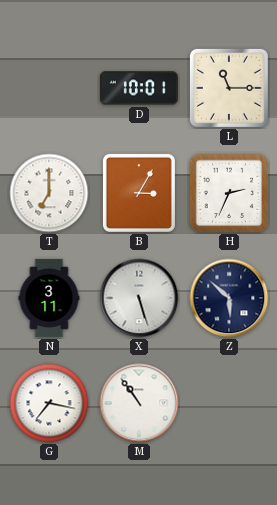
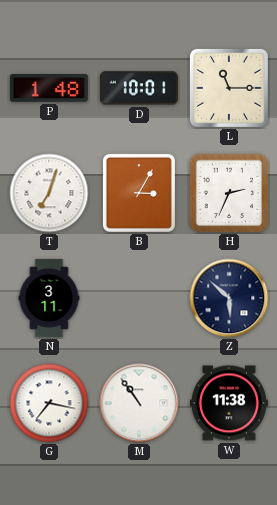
P: none -> 1:48
T: 7:00 -> 7:03
X: 5:27 -> none
W: none -> 11:38
